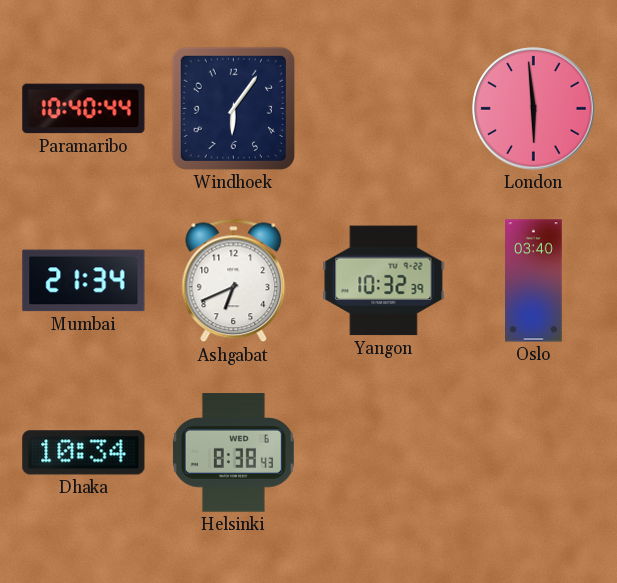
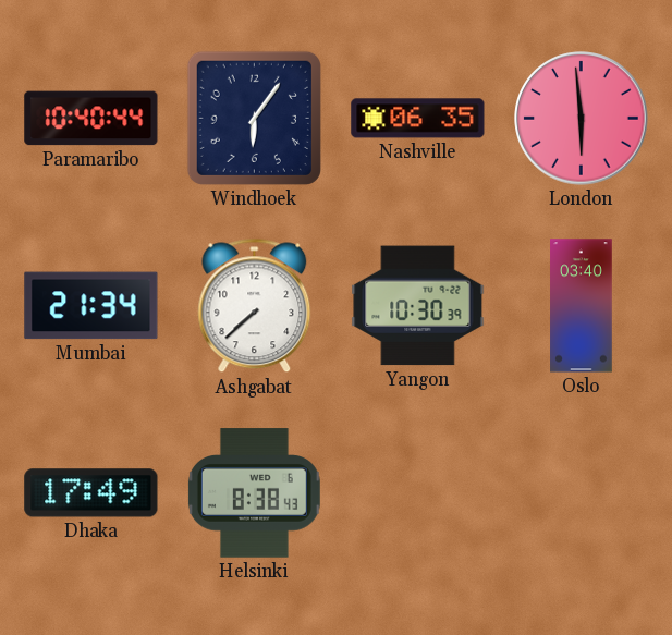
Nashville: none -> 06:35
Ashgabat: 6:41 -> 7:38
Yangon: 10:32 -> 10:30
Dhaka: 10:34 -> 17:49
